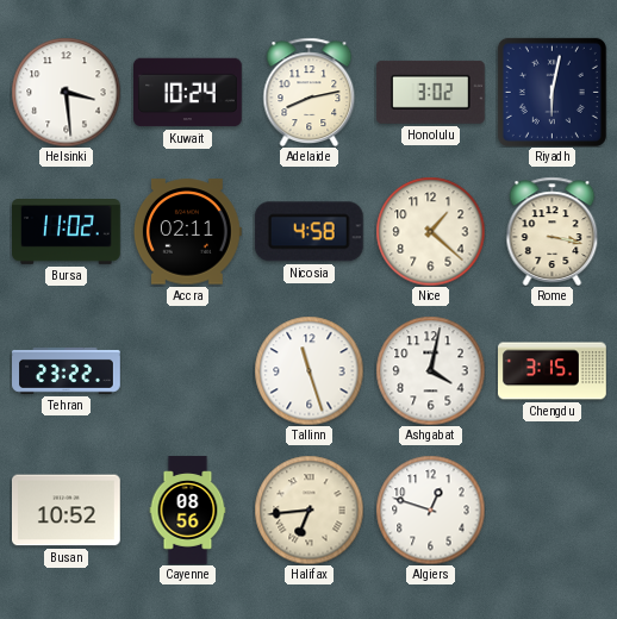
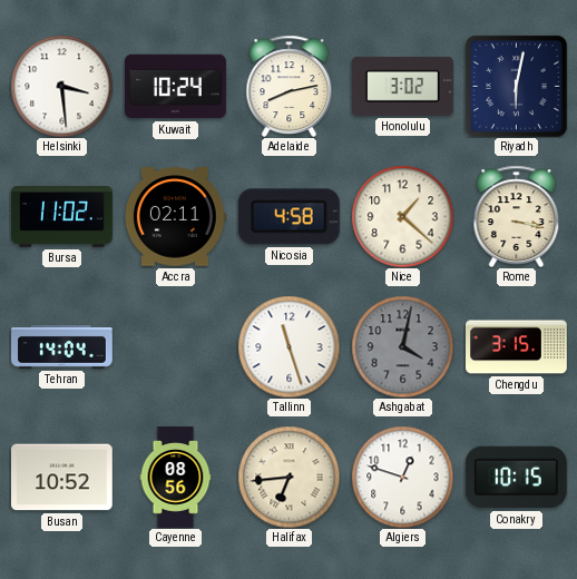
Tehran: 23:22 -> 14:04
Ashgabat dial: white -> grey
Conakry: none -> 10:15
